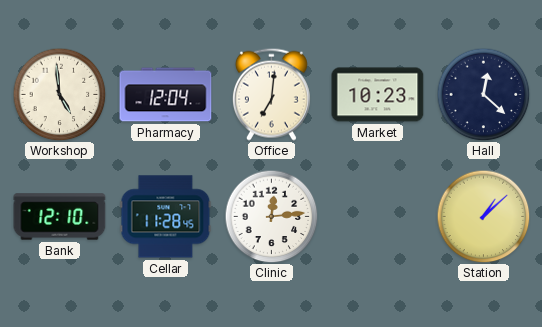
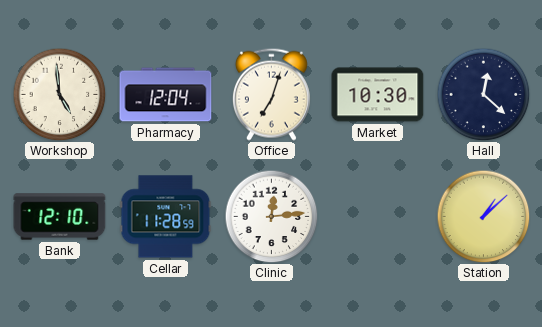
Office: 7:01 -> 7:03
Market: 10:23 -> 10:30
Cellar: 11:28:45 -> 11:28:59
